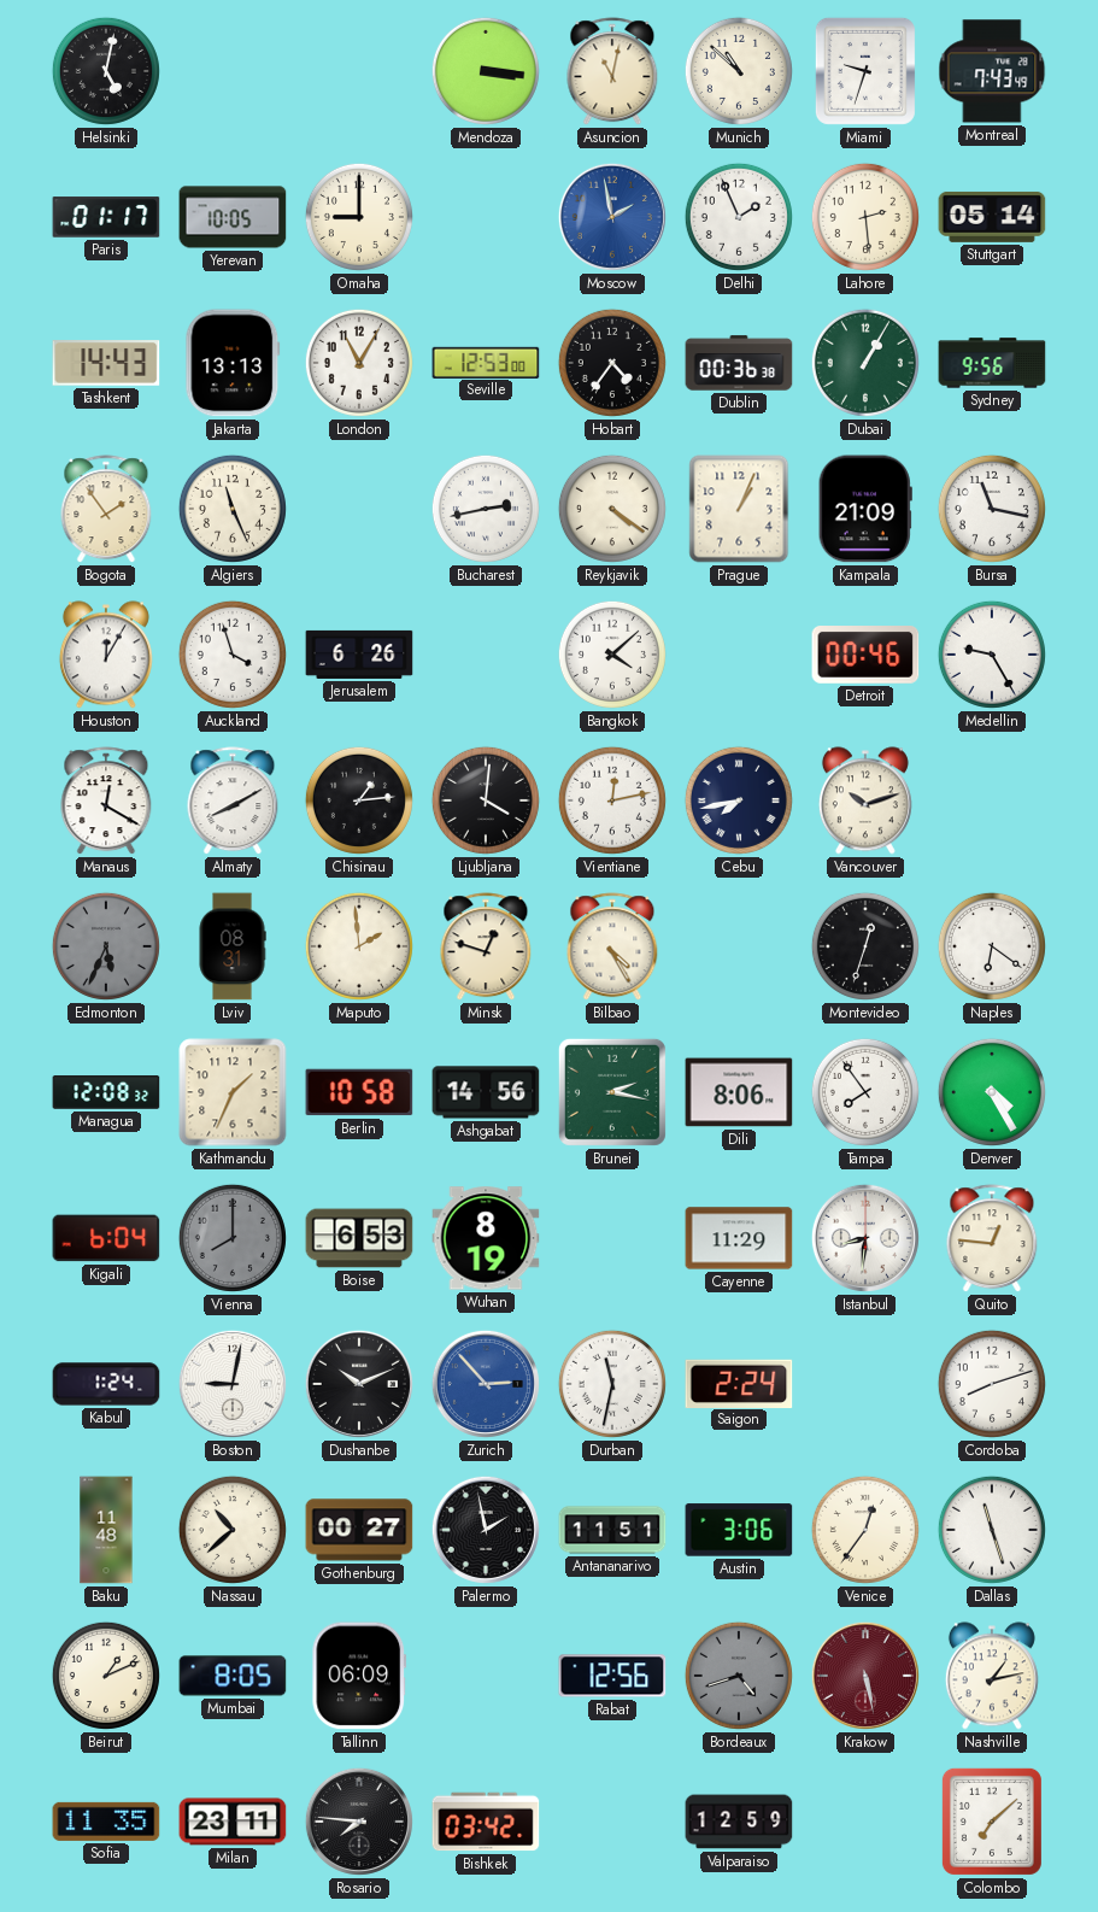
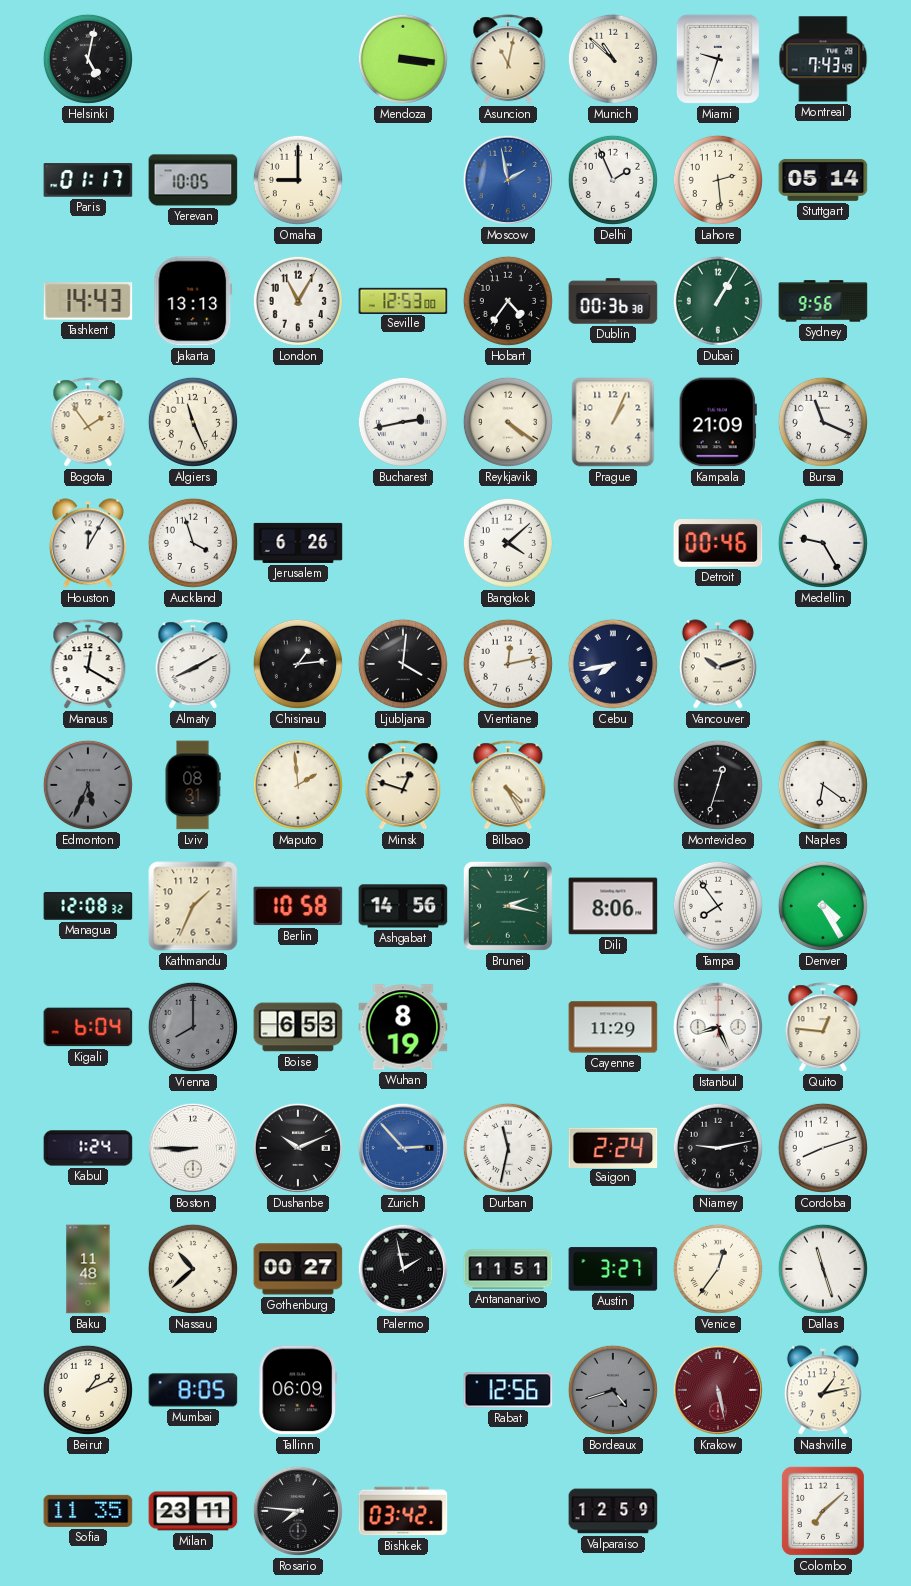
Bursa: 11:17 -> 11:19
Istanbul: 8:31 -> 8:26
Boston: 9:02 -> 8:45
Niamey: none -> 9:13
Austin: 3:06 -> 3:27
